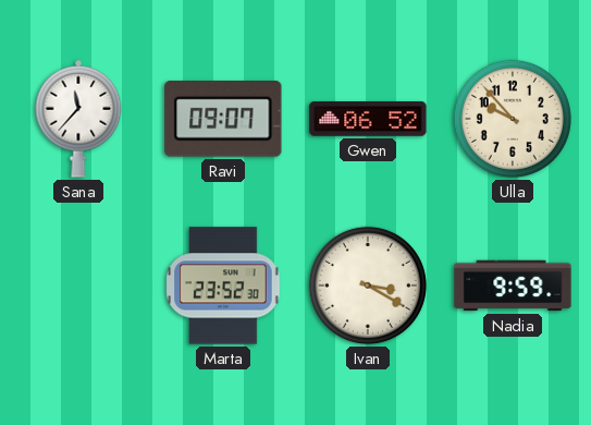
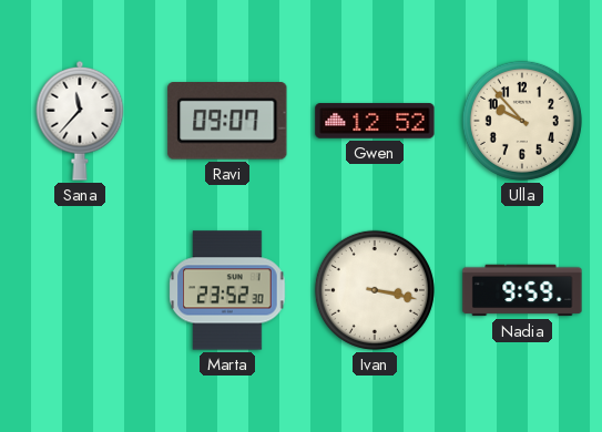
Gwen: 06:52 -> 12:52
Ivan: 3:20 -> 3:17
